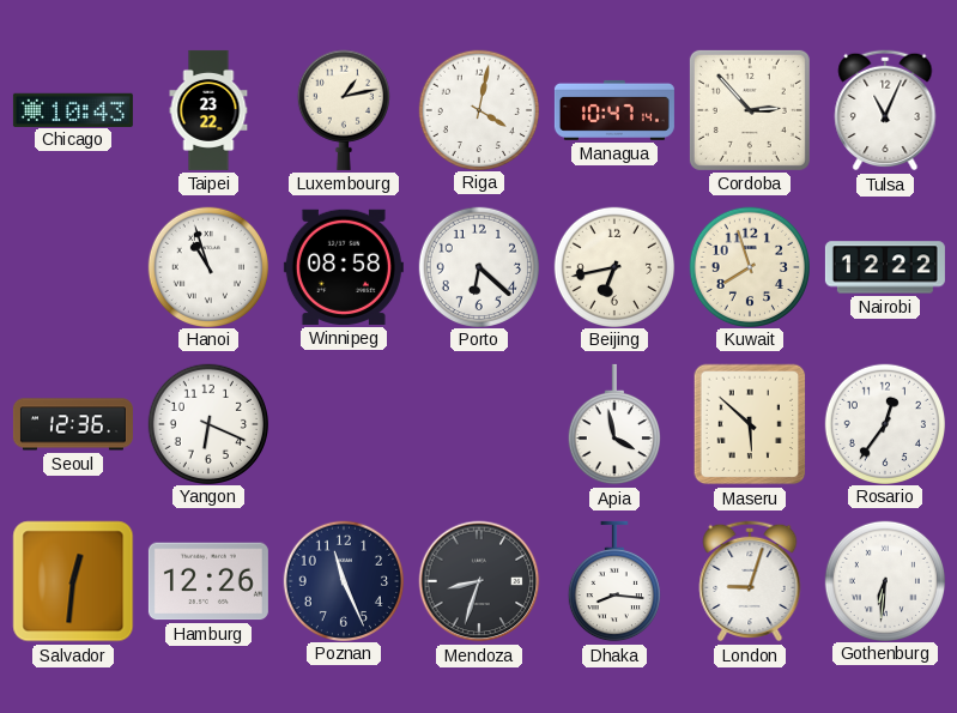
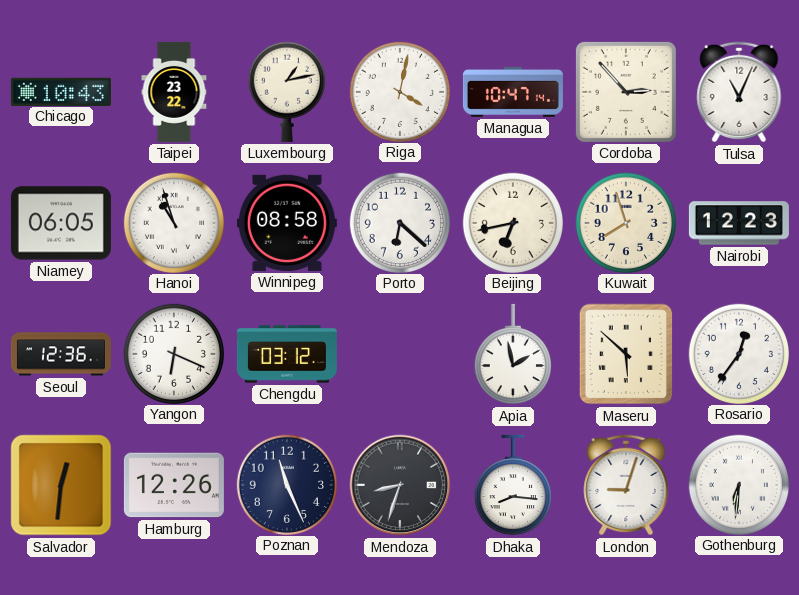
Niamey: none -> 06:05
Nairobi: 12:22 -> 12:23
Chengdu: none -> 03:12
Apia: 3:58 -> 1:58
